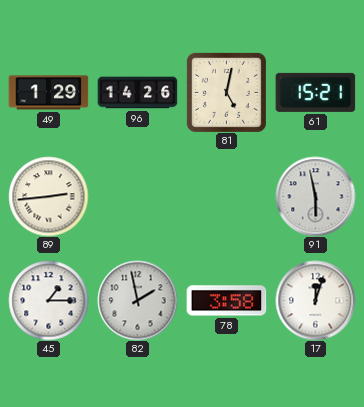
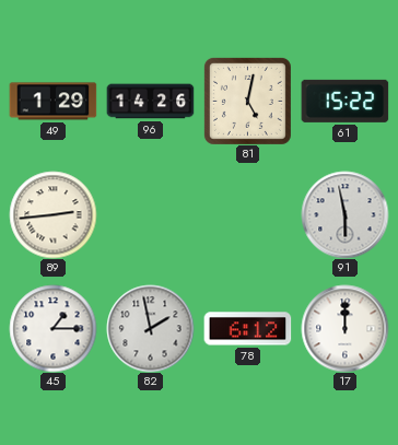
61: 15:21 -> 15:22
78: 3:58 -> 6:12
17: 12:03 -> 12:00
